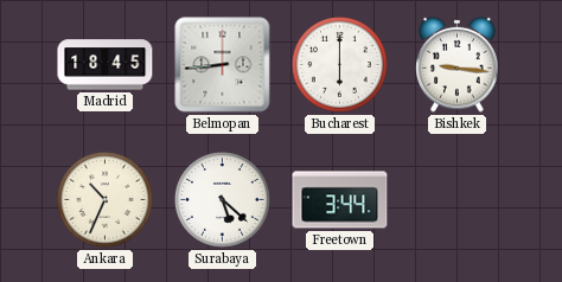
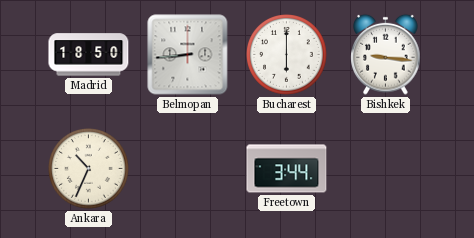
Madrid: 18:45 -> 18:50
Surabaya: 5:22 -> none
